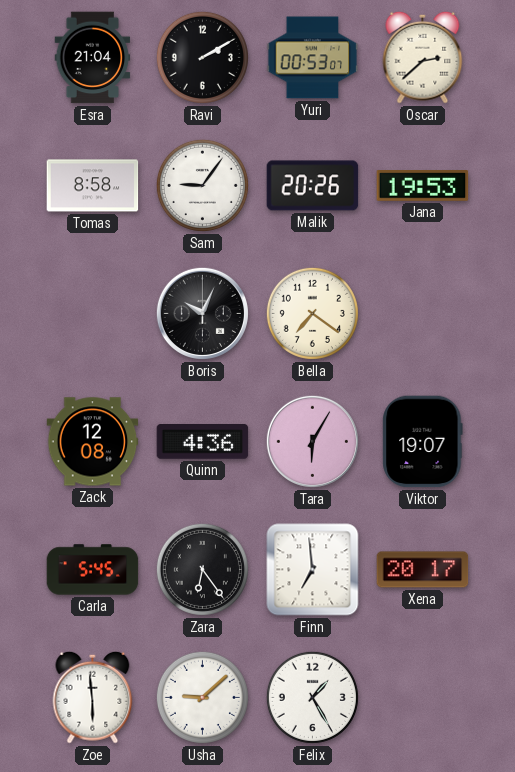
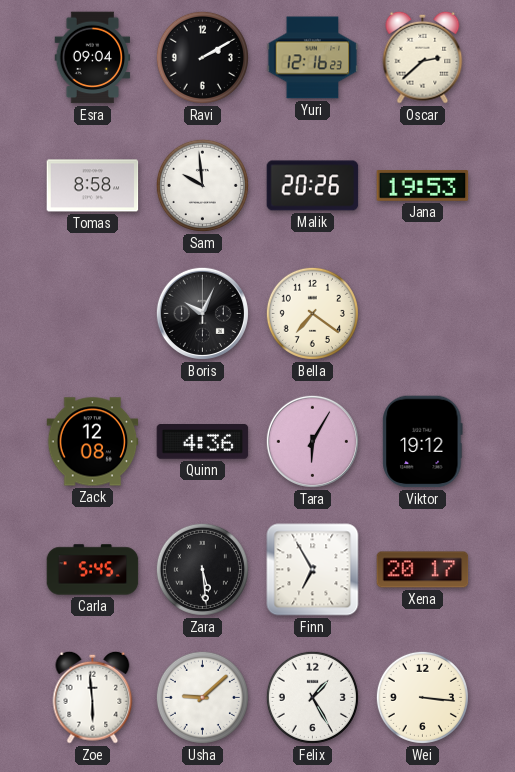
Esra: 21:04 -> 09:04
Yuri: 00:53 -> 12:16
Sam: 9:06 -> 9:59
Viktor: 19:07 -> 19:12
Zara: 6:24 -> 5:29
Finn: 6:59 -> 6:55
Wei: none -> 3:16
